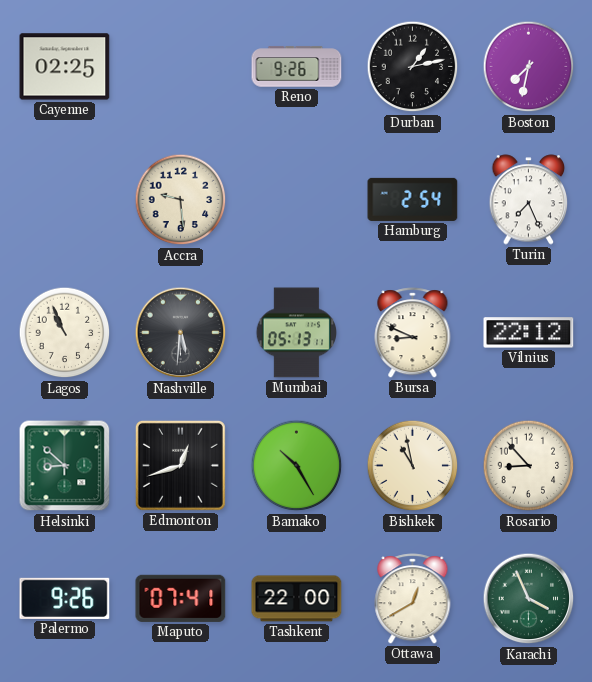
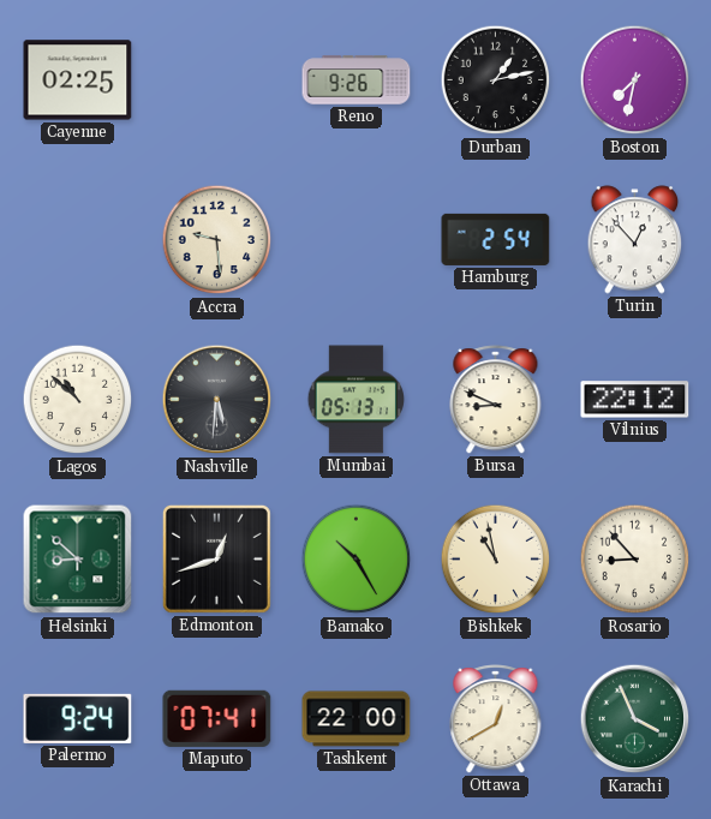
Turin: 7:26 -> 12:53
Lagos: 10:56 -> 10:52
Palermo: 9:26 -> 9:24
